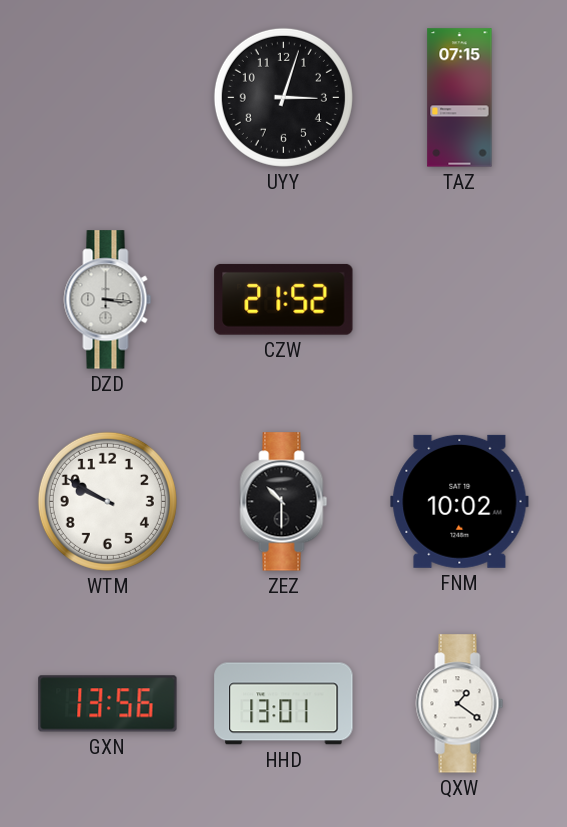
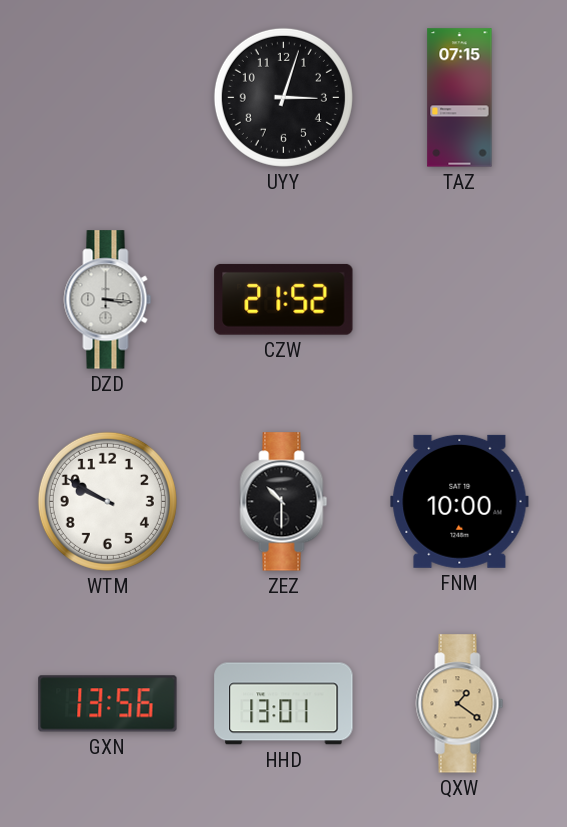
FNM: 10:02 -> 10:00
QXW dial: white -> champagne
